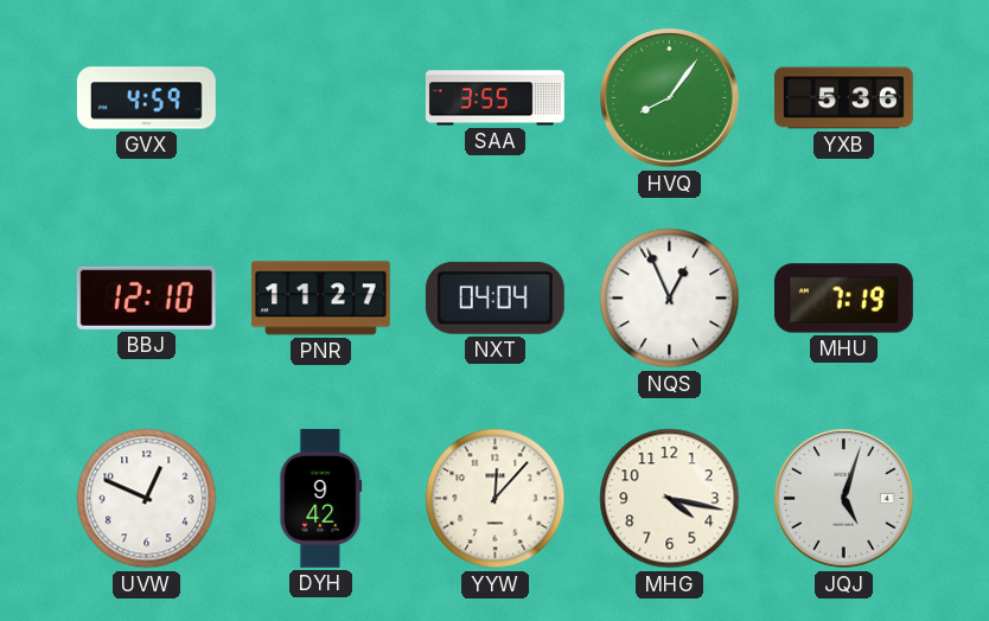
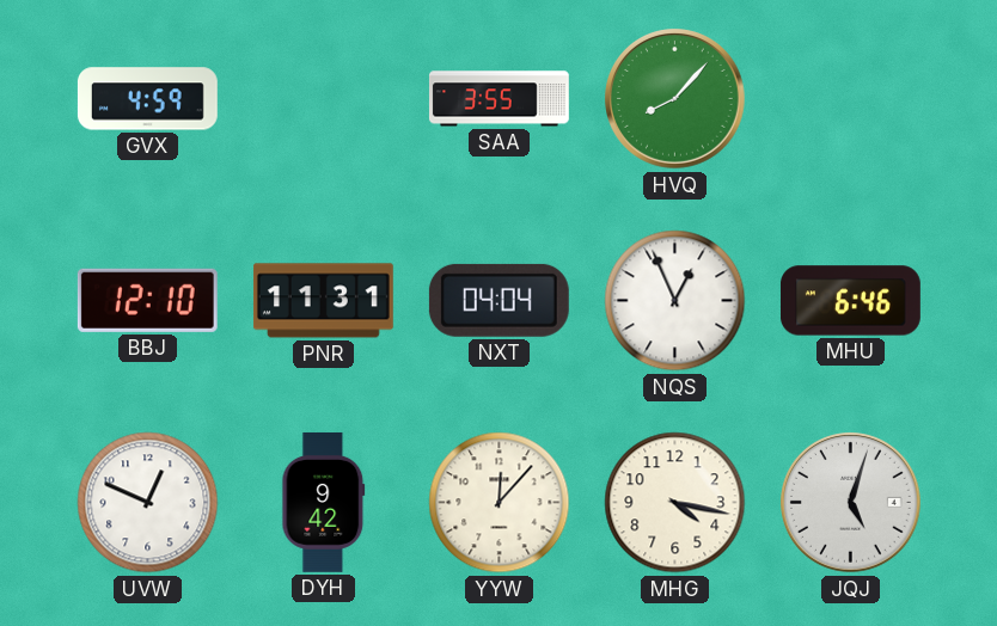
HVQ: 8:06 -> 8:07
YXB: 5:36 -> none
PNR: 11:27 -> 11:31
MHU: 7:19 -> 6:46
